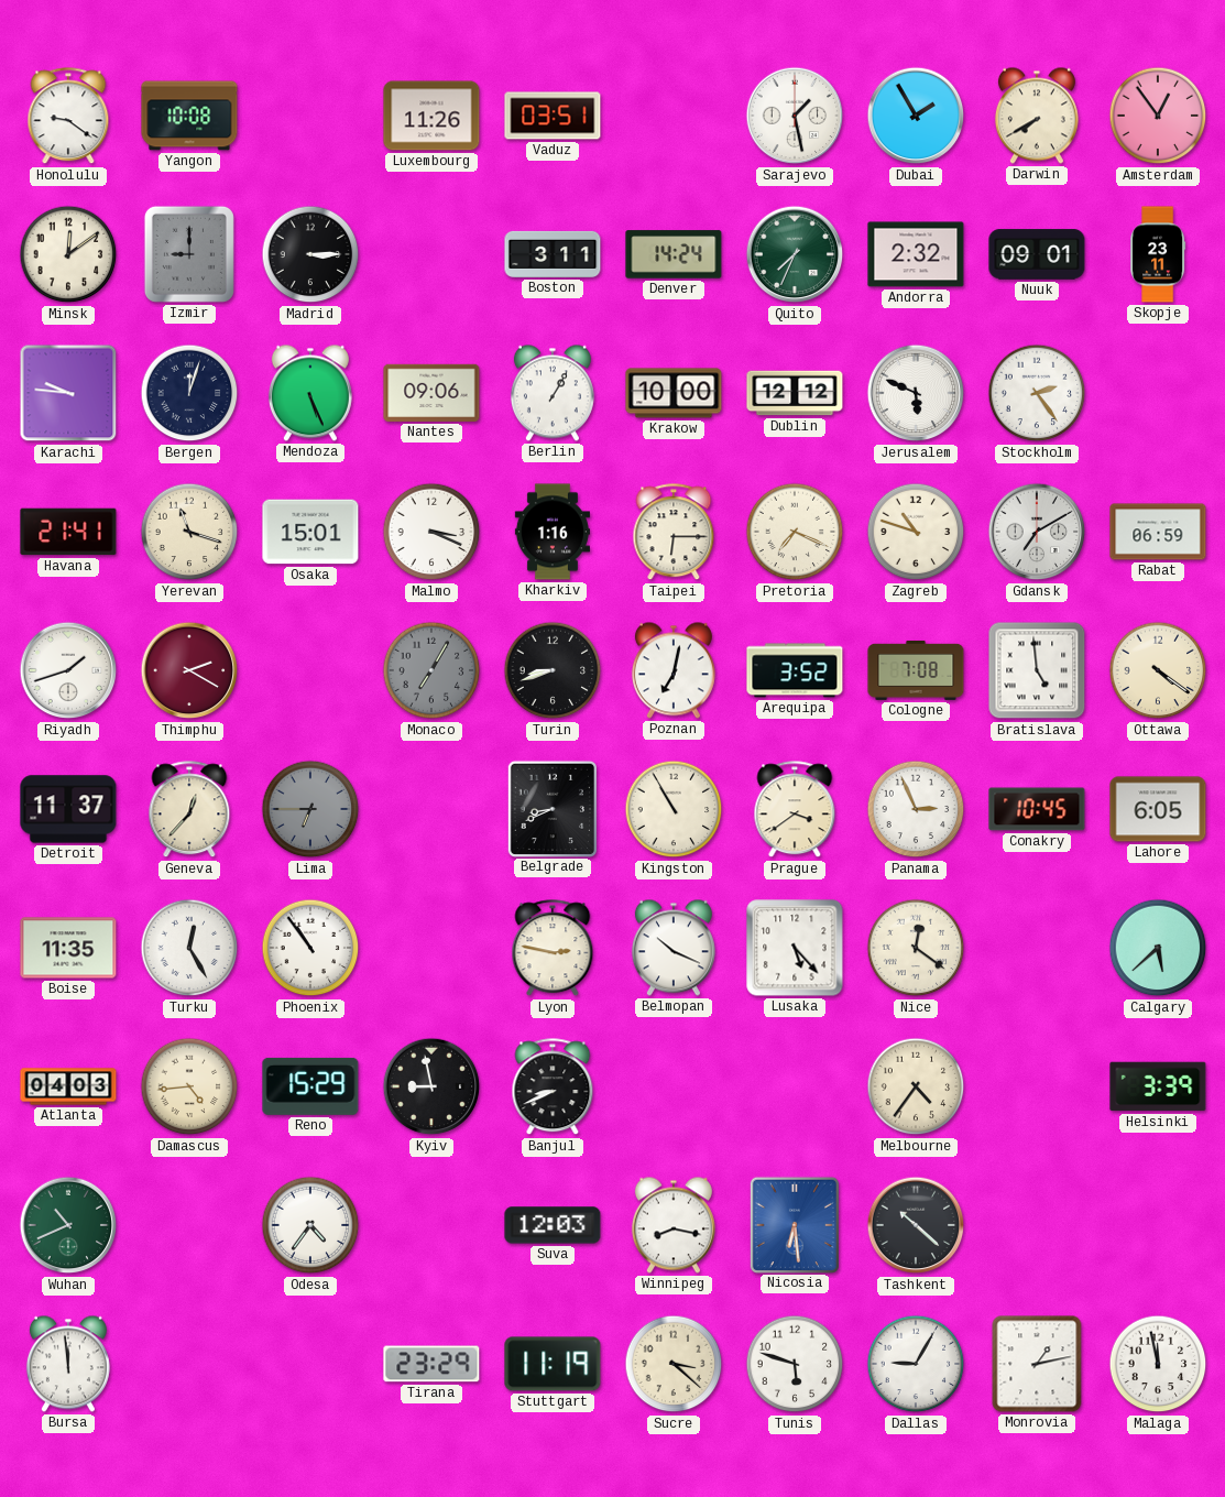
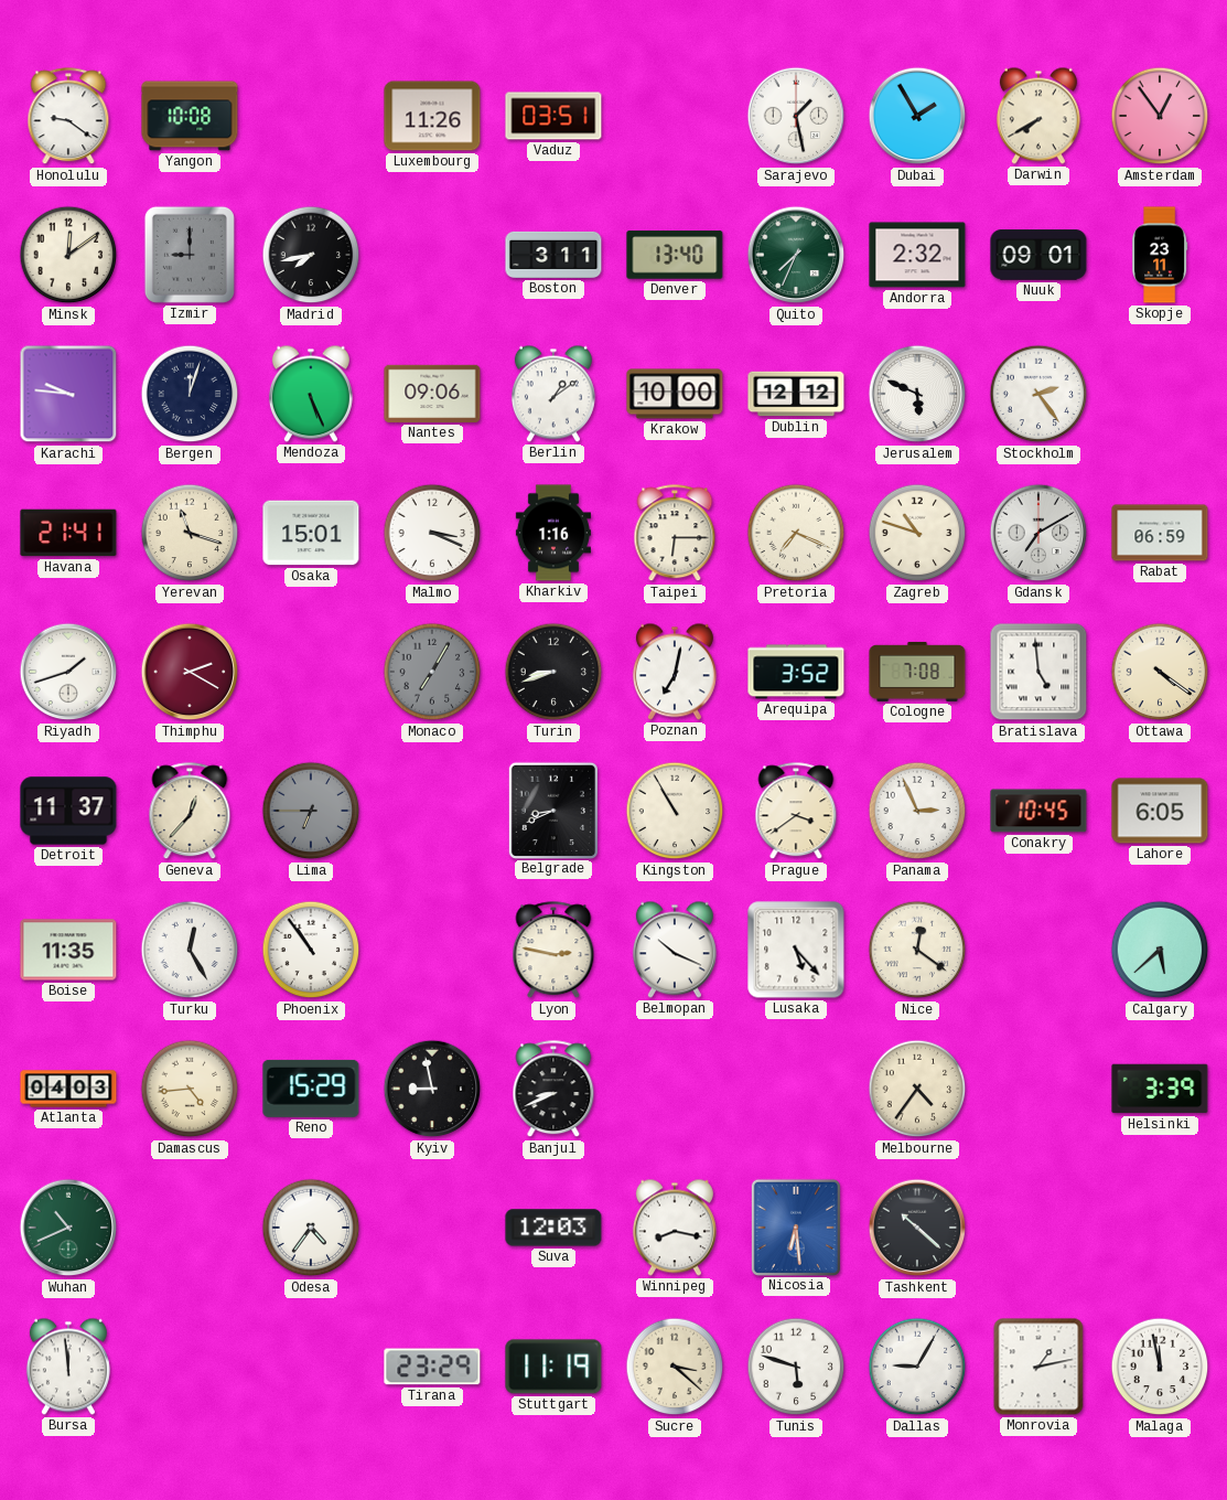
Madrid: 3:15 -> 7:43
Denver: 14:24 -> 13:40
Berlin: 1:05 -> 1:09
